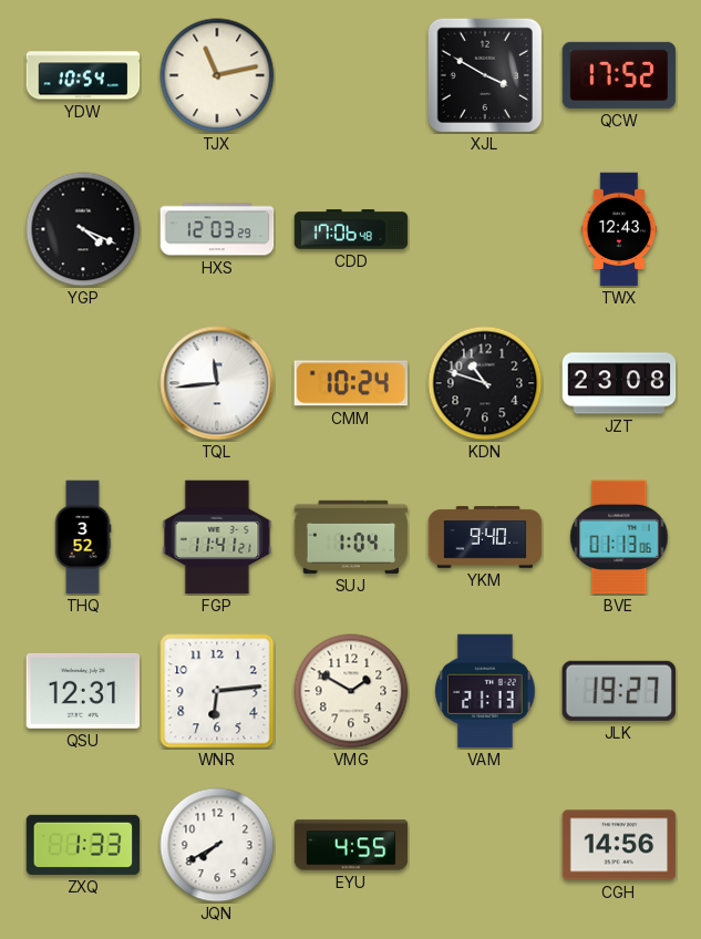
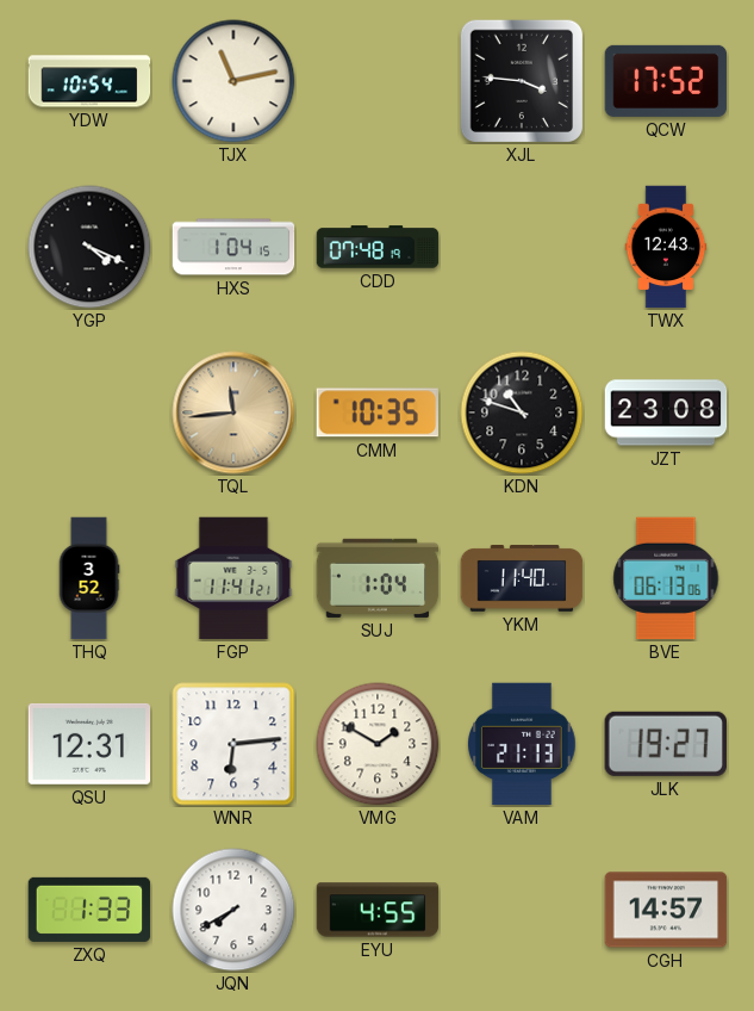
XJL: 3:50 -> 3:46
HXS: 12:03 -> 1:04
CDD: 17:06 -> 07:48
TQL dial: white -> champagne
CMM: 10:24 -> 10:35
YKM: 9:40 -> 11:40
BVE: 01:13 -> 06:13
CGH: 14:56 -> 14:57
